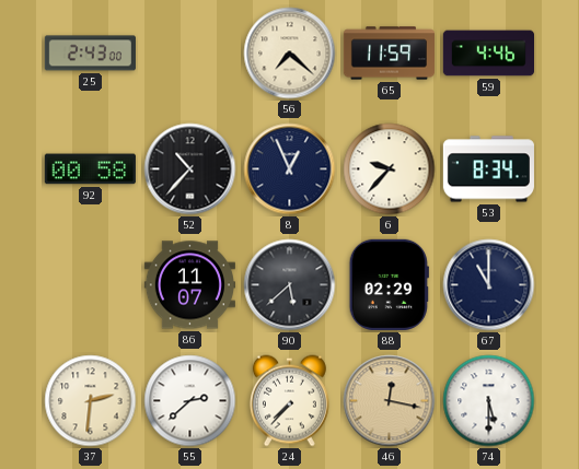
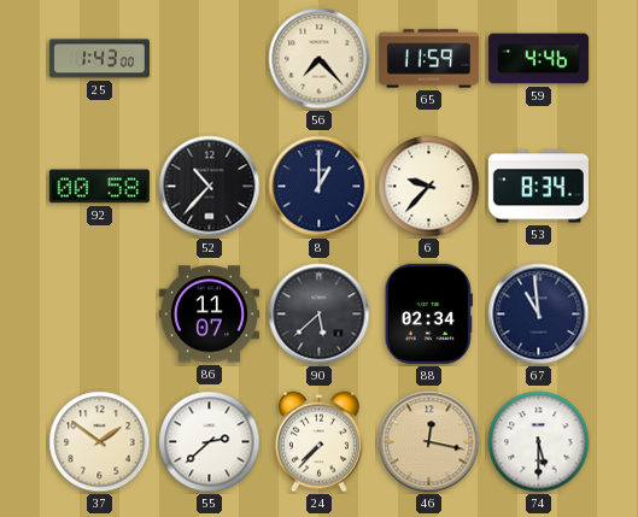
25: 2:43 -> 1:43
56: 7:22 -> 7:23
8: 12:56 -> 1:00
88: 02:29 -> 02:34
67: 11:00 -> 10:59
37: 2:31 -> 1:51
